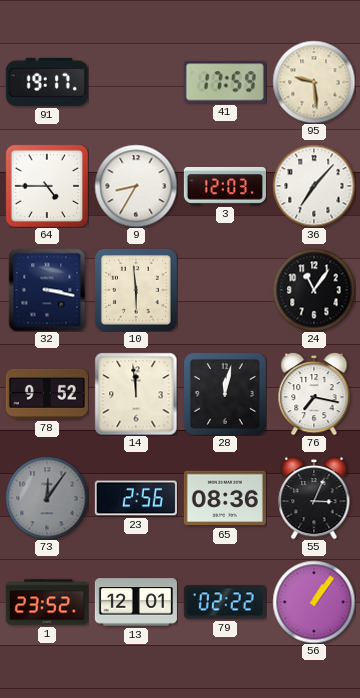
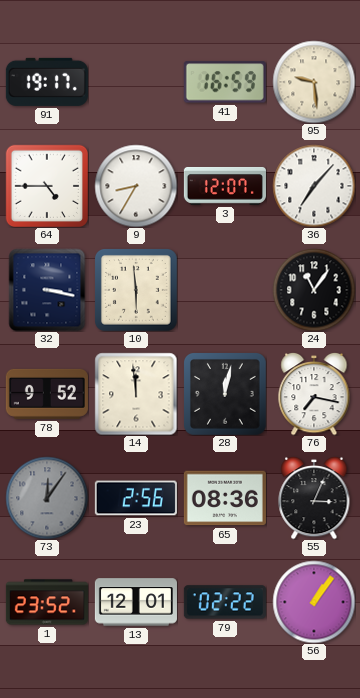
41: 17:59 -> 16:59
3: 12:03 -> 12:07
